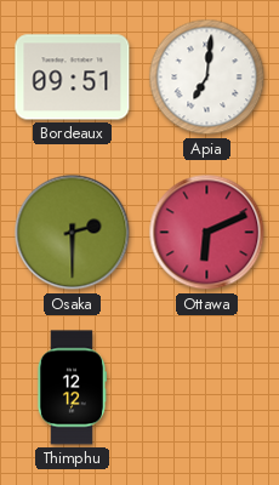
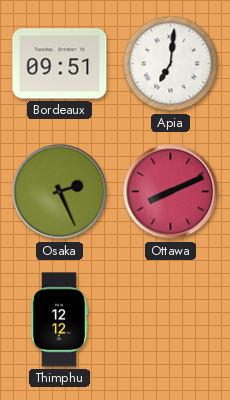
Osaka: 2:30 -> 2:26
Ottawa: 6:11 -> 8:11
